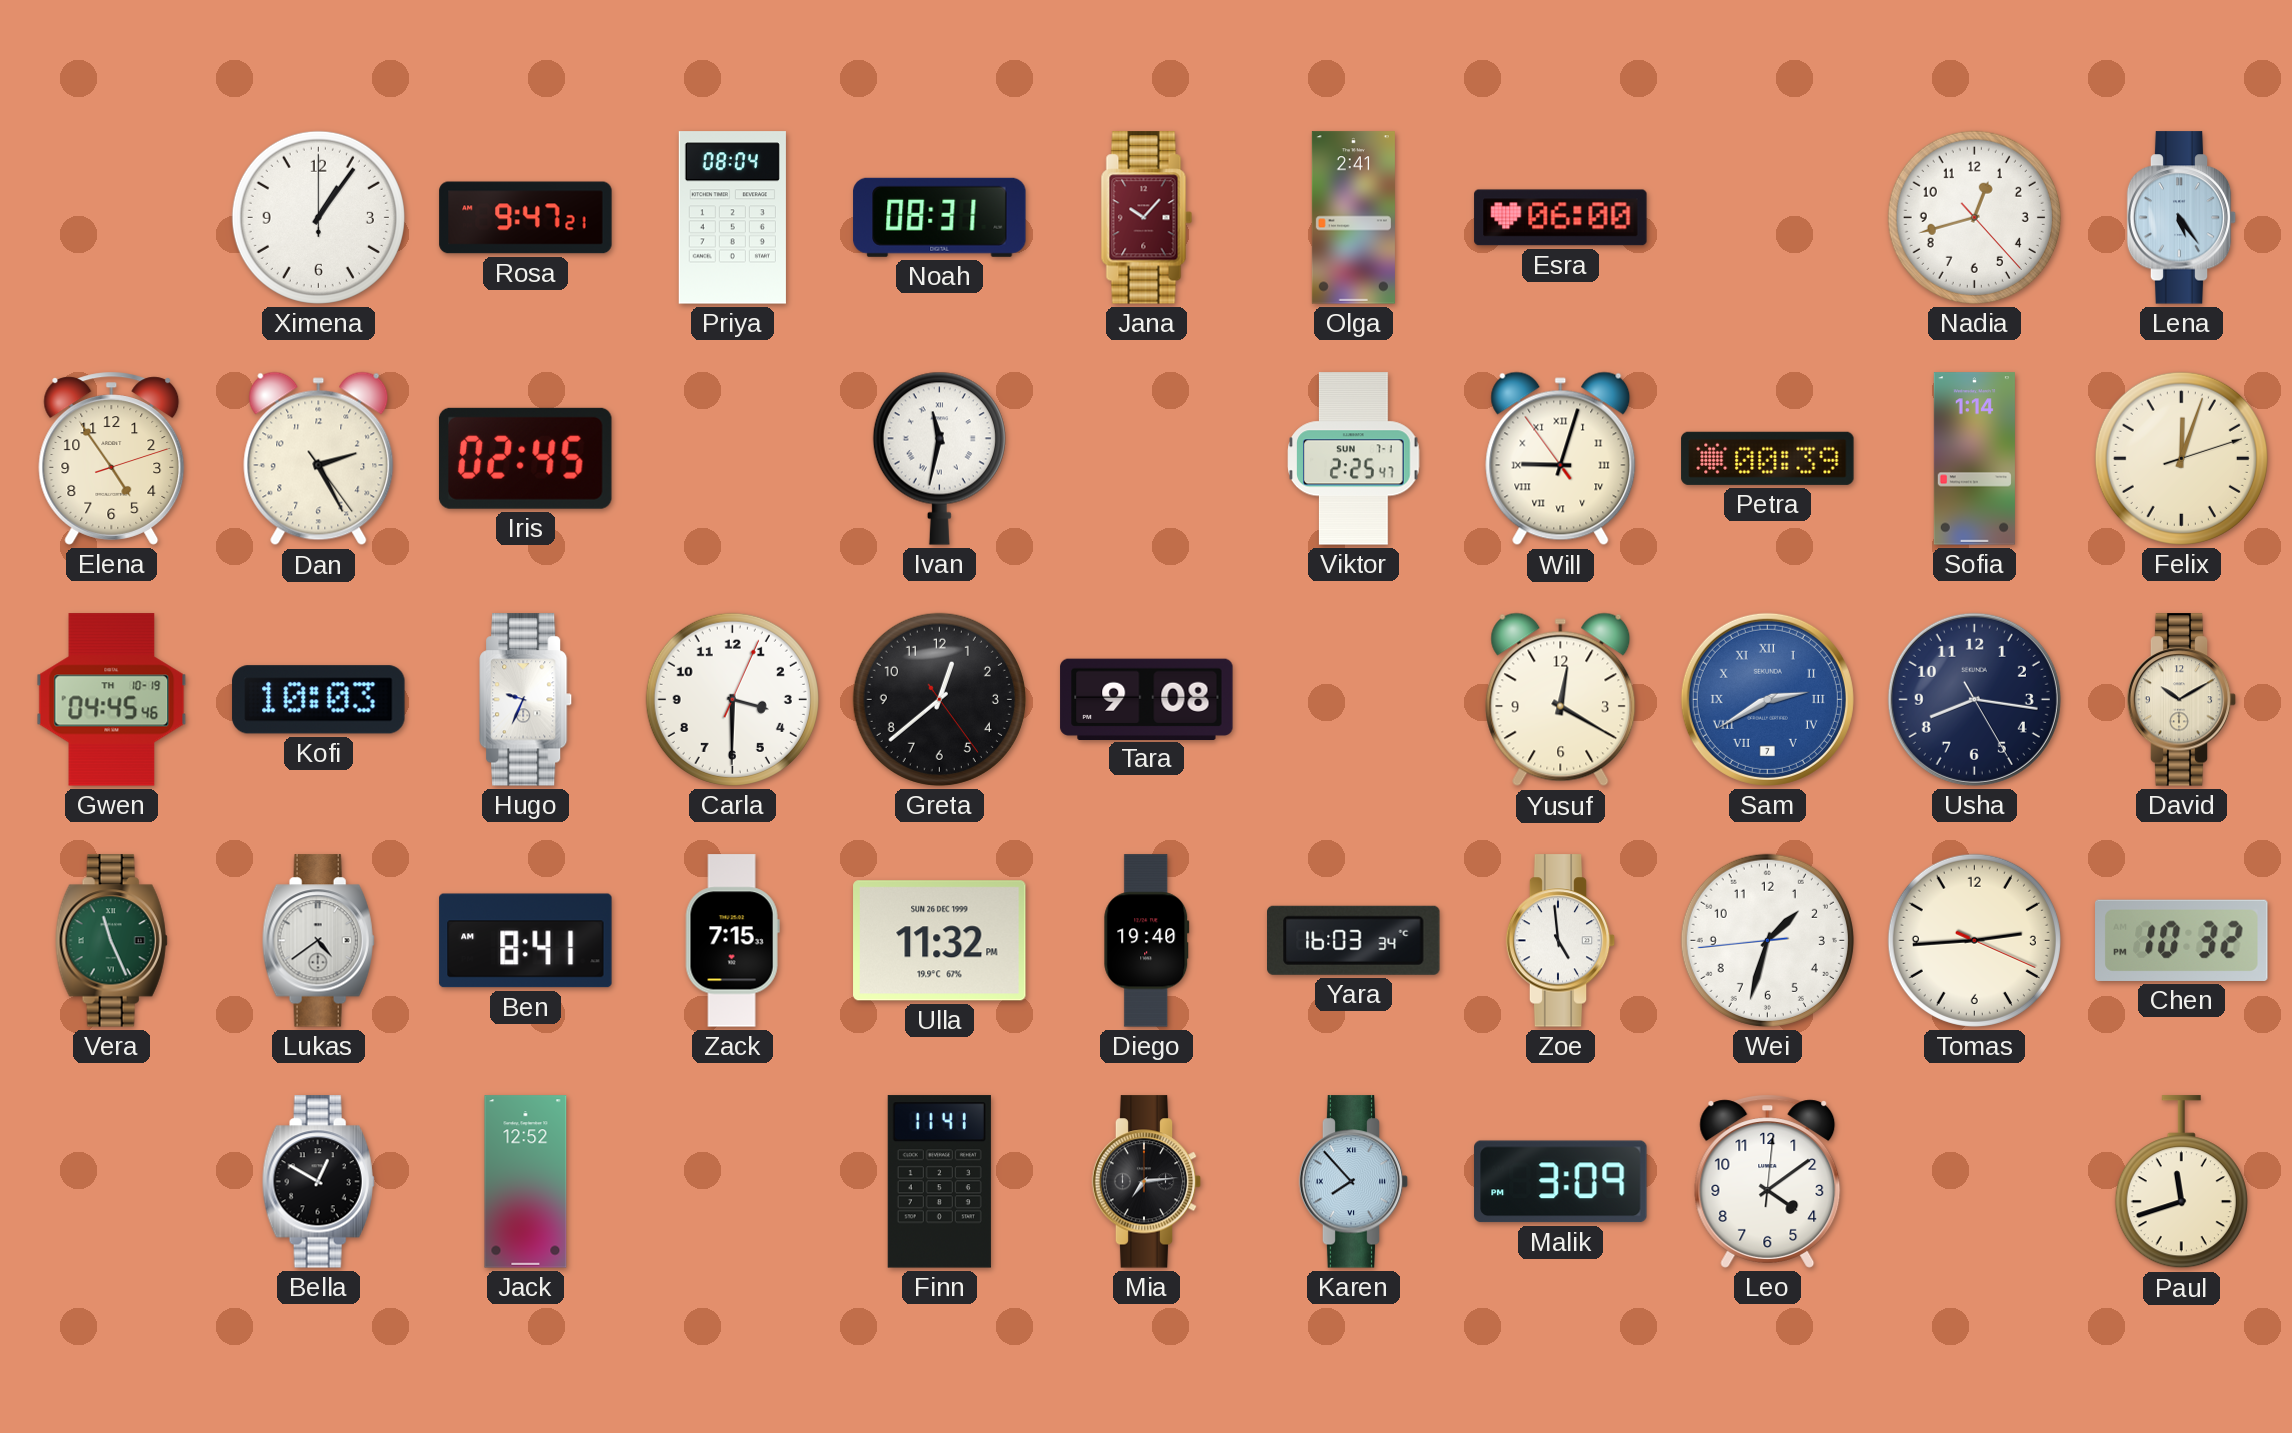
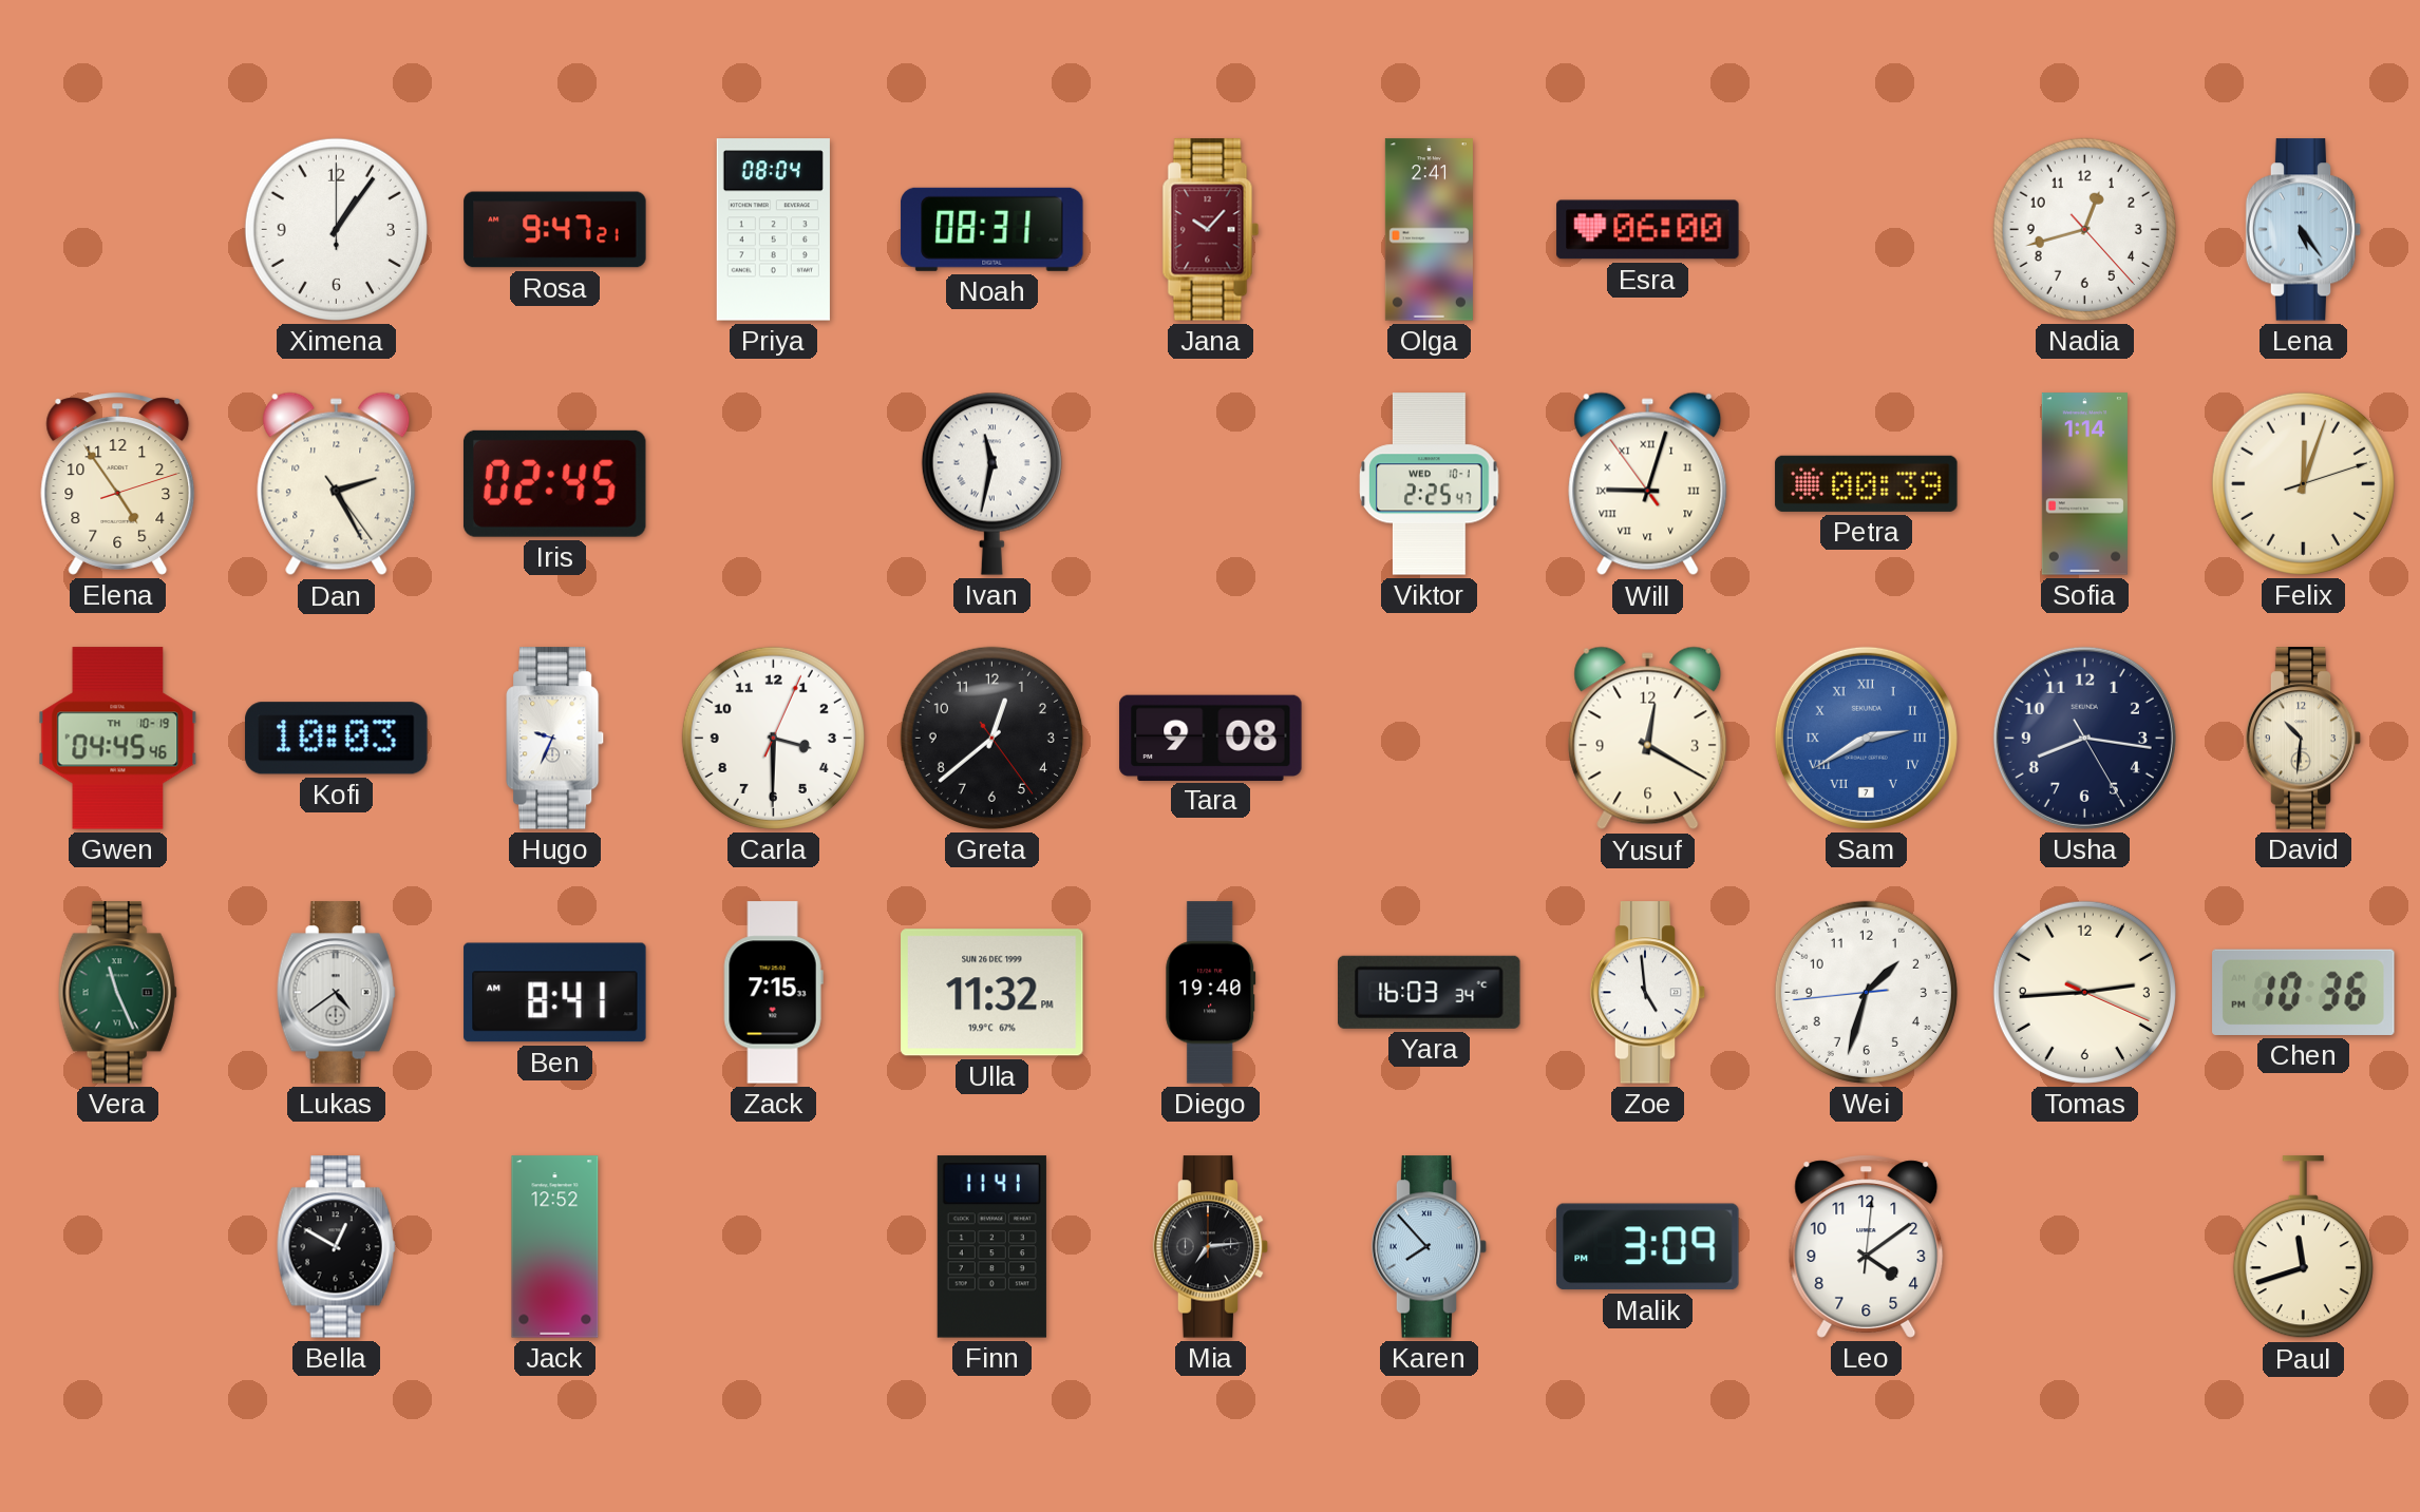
Viktor date: SUN 7-1 -> WED 10-1
David: 10:10 -> 10:31
Chen: 10:32 -> 10:36
